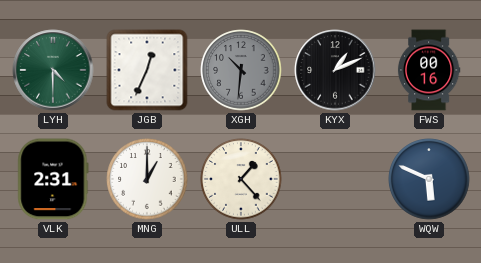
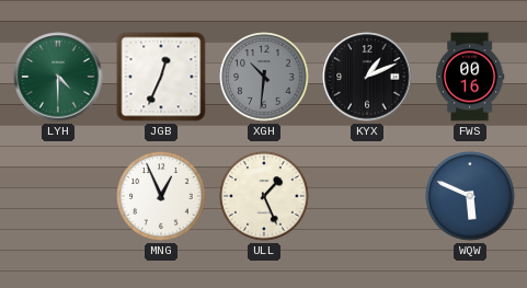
VLK: 2:31 -> none
MNG: 1:00 -> 12:56
ULL: 1:23 -> 1:26
